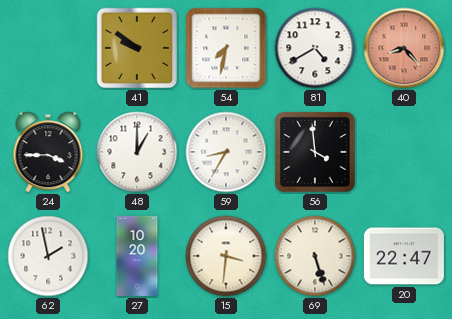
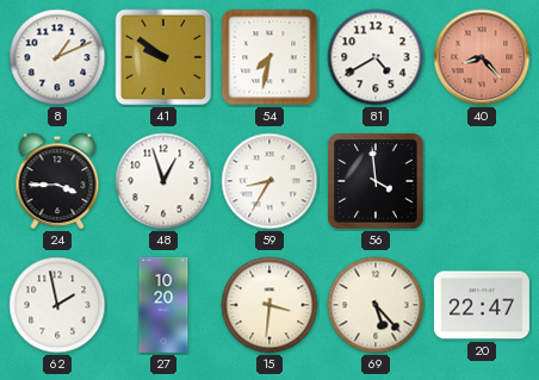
8: none -> 1:11
48: 1:00 -> 12:57
69: 5:27 -> 5:23
